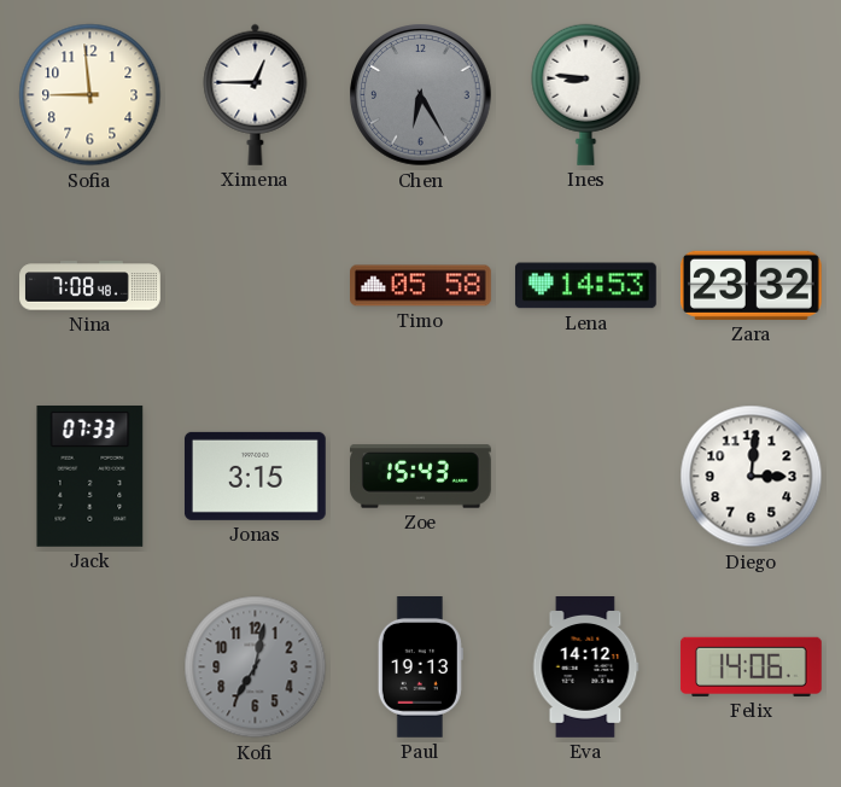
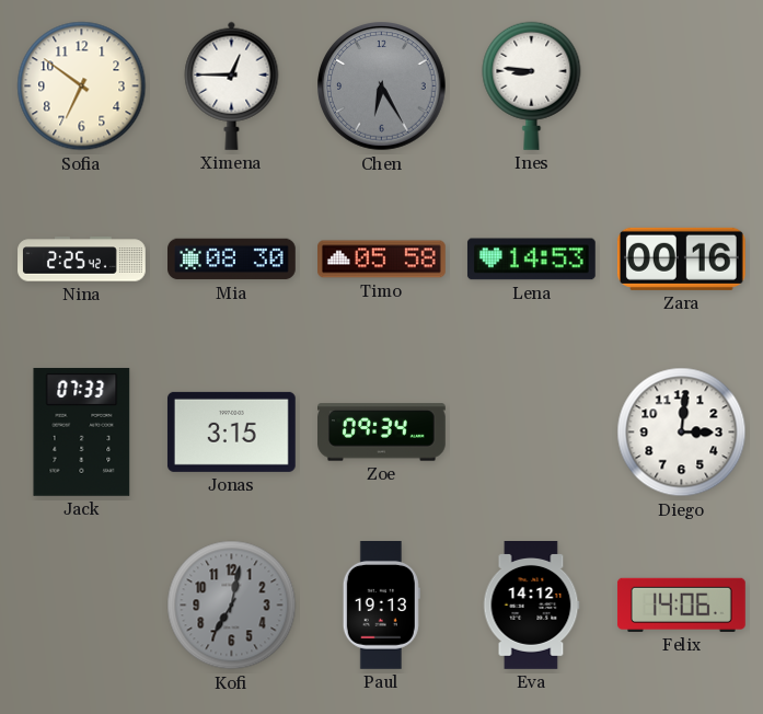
Sofia: 8:59 -> 6:51
Nina: 7:08 -> 2:25
Mia: none -> 08:30
Zara: 23:32 -> 00:16
Zoe: 15:43 -> 09:34
